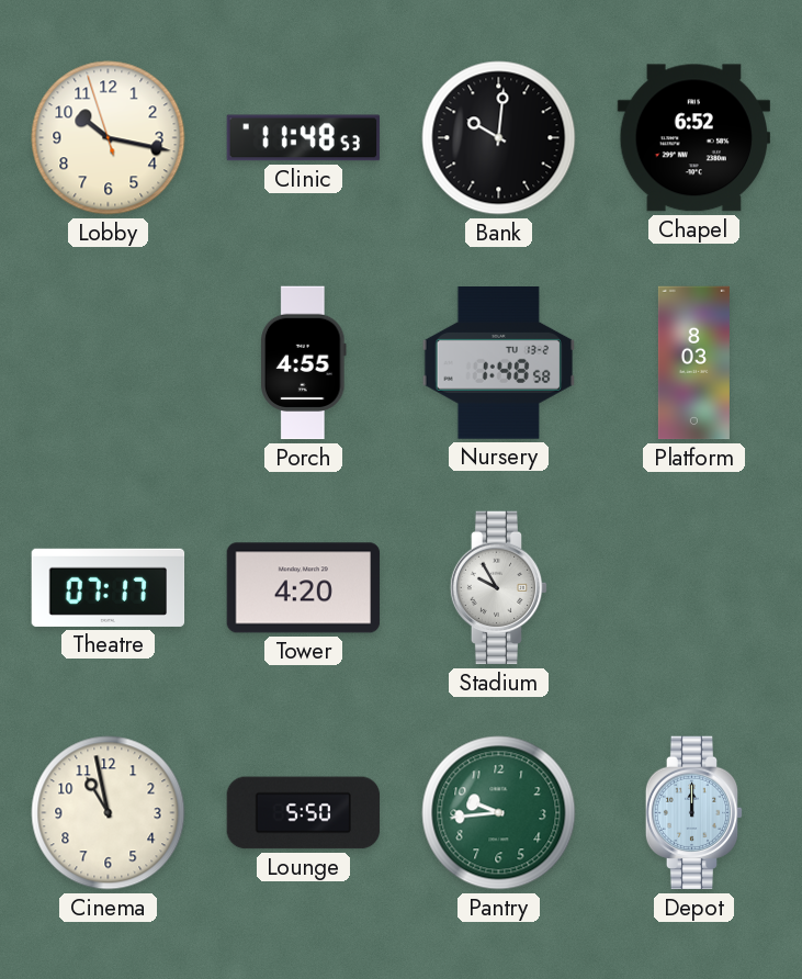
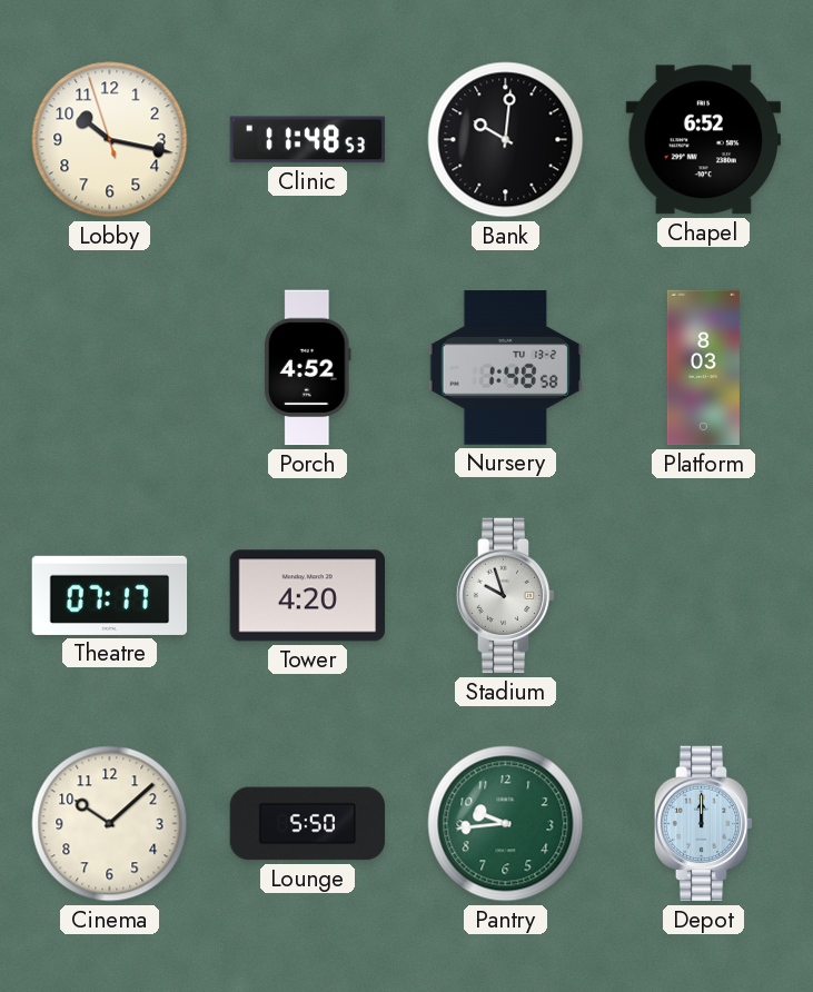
Porch: 4:55 -> 4:52
Stadium: 9:55 -> 9:57
Cinema: 10:58 -> 10:08
